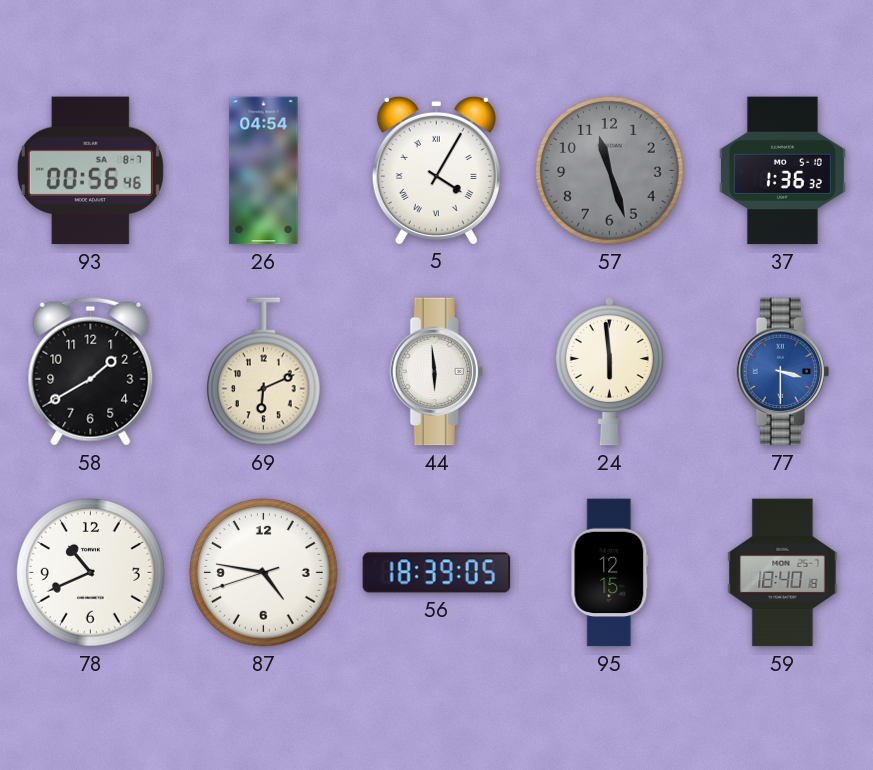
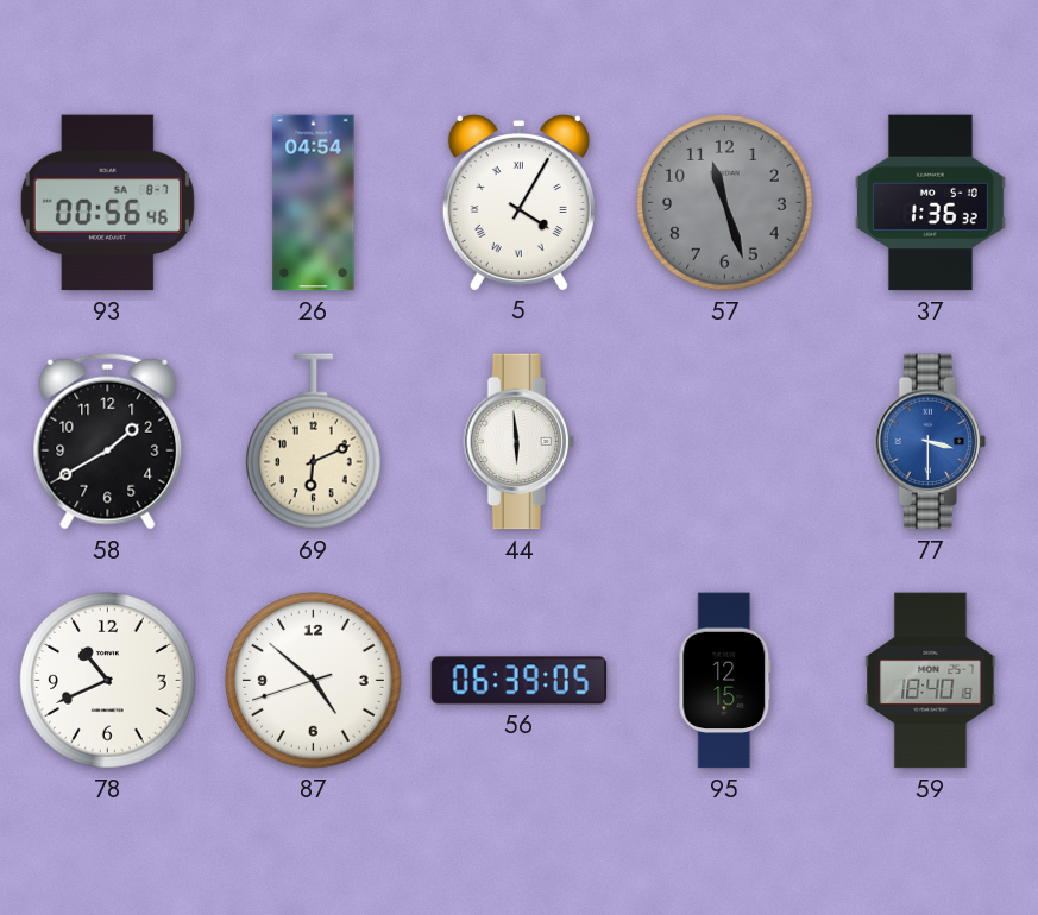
24: 5:59 -> none
87: 4:46 -> 4:51
56: 18:39 -> 06:39
